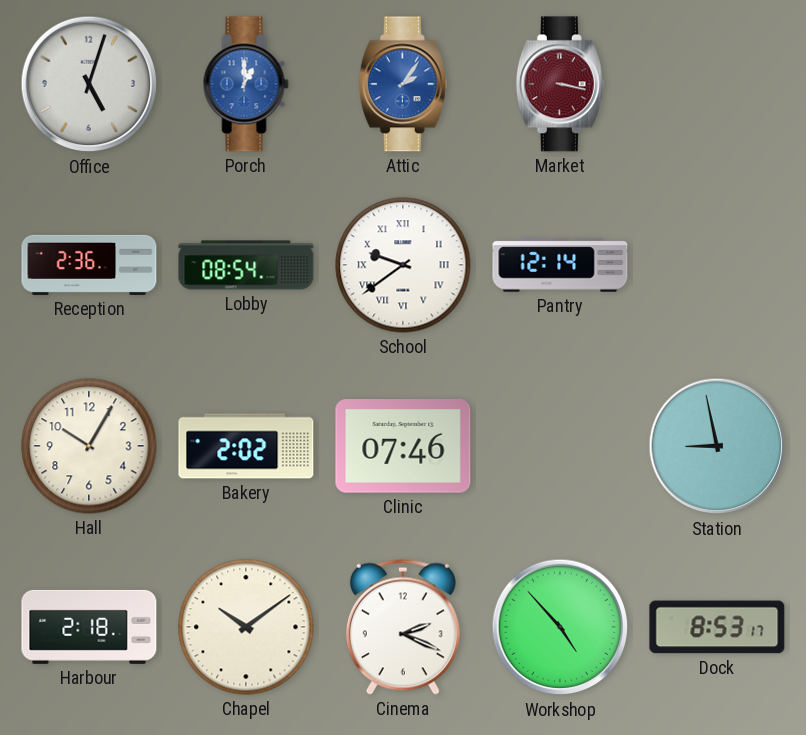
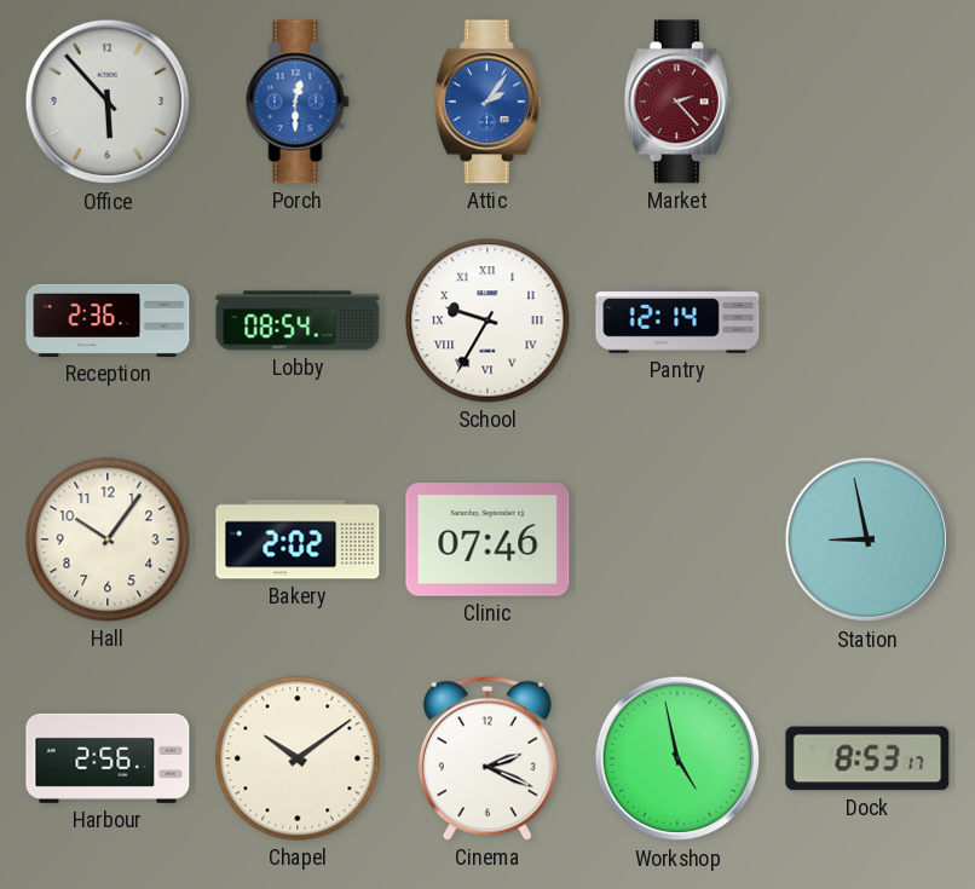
Office: 5:03 -> 5:53
Porch: 1:00 -> 12:30
Market: 3:17 -> 2:23
School: 9:39 -> 9:35
Hall: 10:05 -> 10:06
Harbour: 2:18 -> 2:56
Workshop: 4:53 -> 4:58
